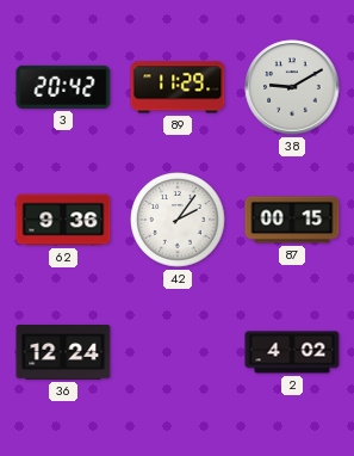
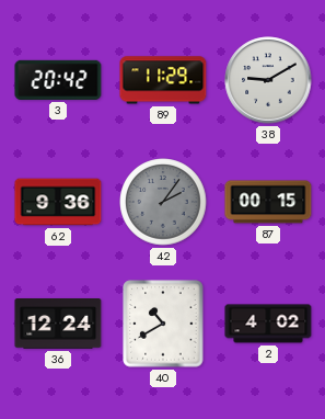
42 dial: white -> grey
40: none -> 10:40
